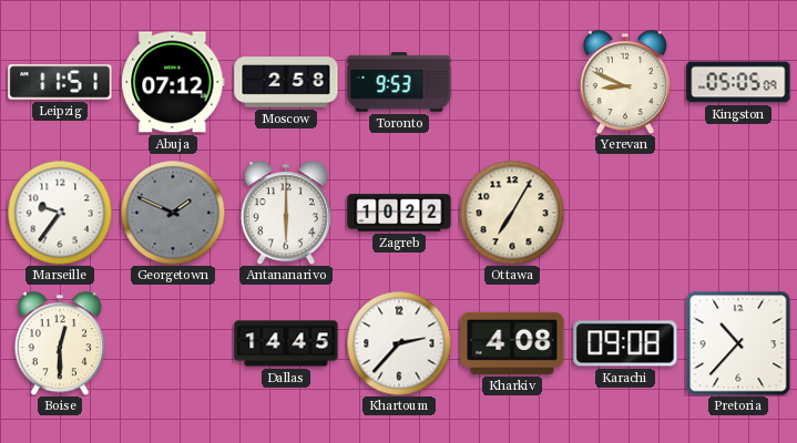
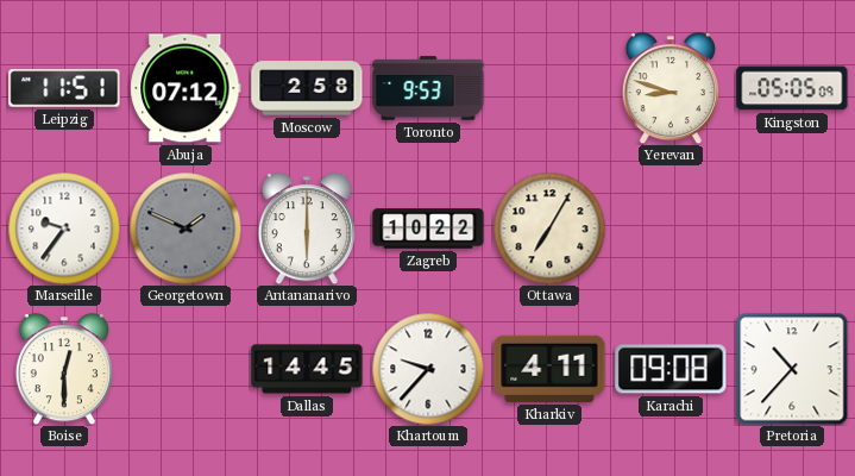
Yerevan: 8:49 -> 8:48
Khartoum: 2:37 -> 9:37
Kharkiv: 4:08 -> 4:11
